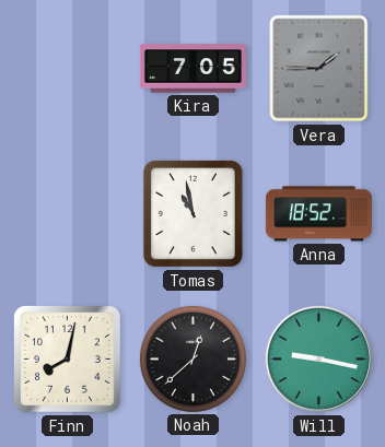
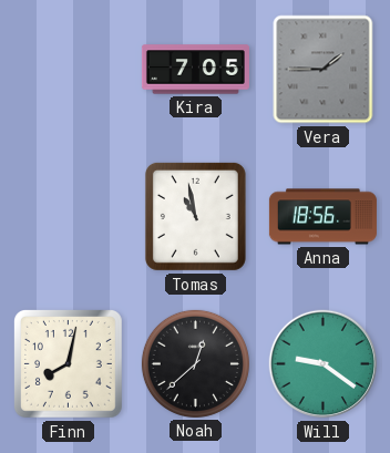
Anna: 18:52 -> 18:56
Will: 9:17 -> 9:21
